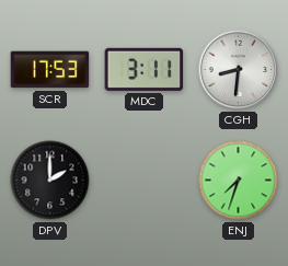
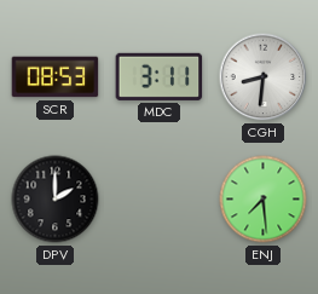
SCR: 17:53 -> 08:53
ENJ: 7:33 -> 7:29
